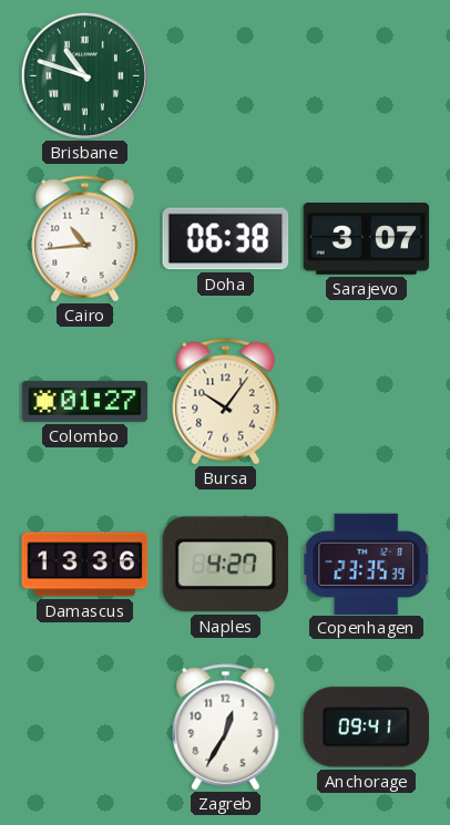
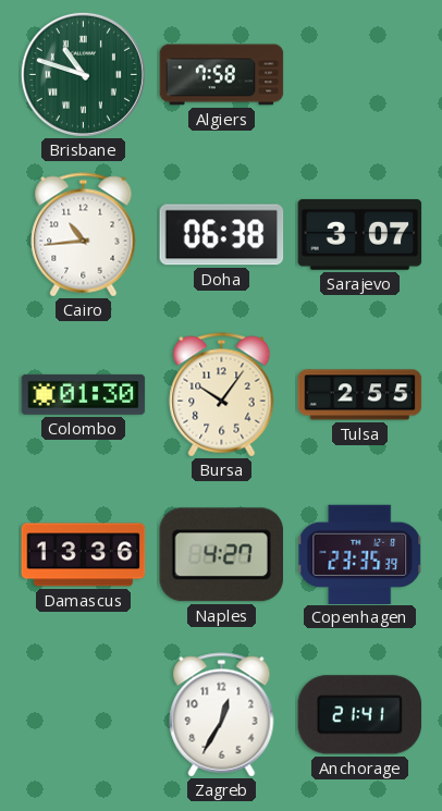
Algiers: none -> 7:58
Colombo: 01:27 -> 01:30
Tulsa: none -> 2:55
Anchorage: 09:41 -> 21:41
